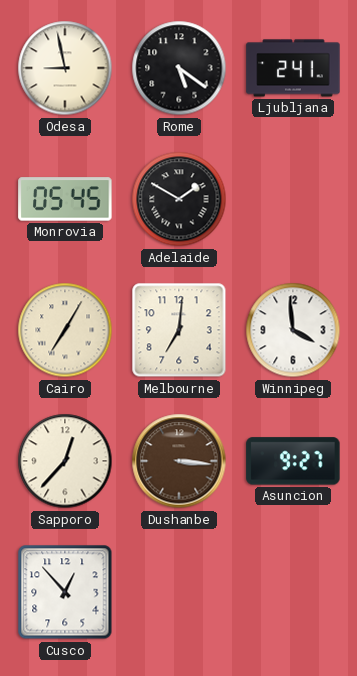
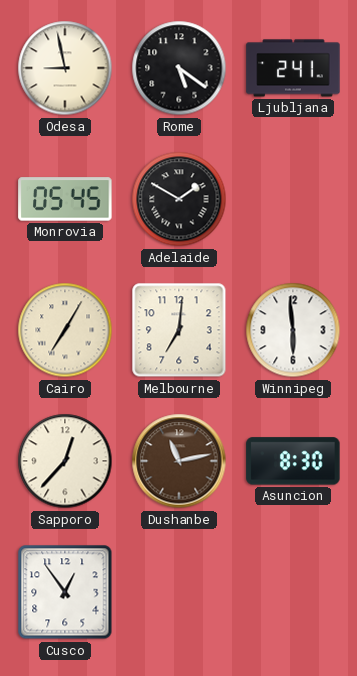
Winnipeg: 3:59 -> 5:59
Dushanbe: 3:16 -> 11:13
Asuncion: 9:27 -> 8:30
Cusco: 12:53 -> 12:54
